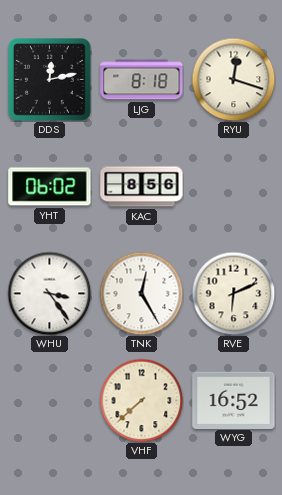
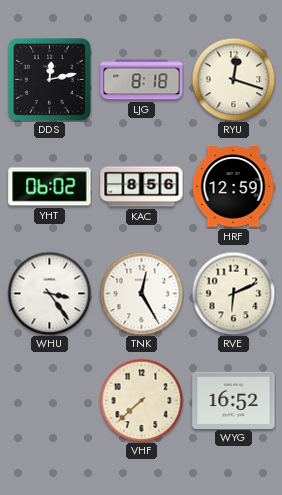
HRF: none -> 12:59
